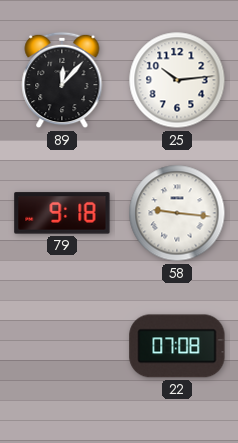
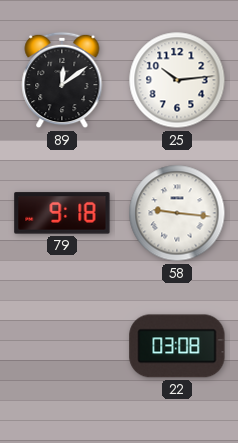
89: 12:07 -> 12:09
22: 07:08 -> 03:08
